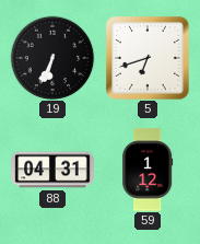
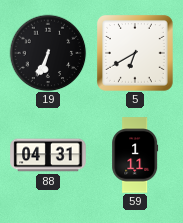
5: 6:42 -> 6:40
59: 1:12 -> 1:11
